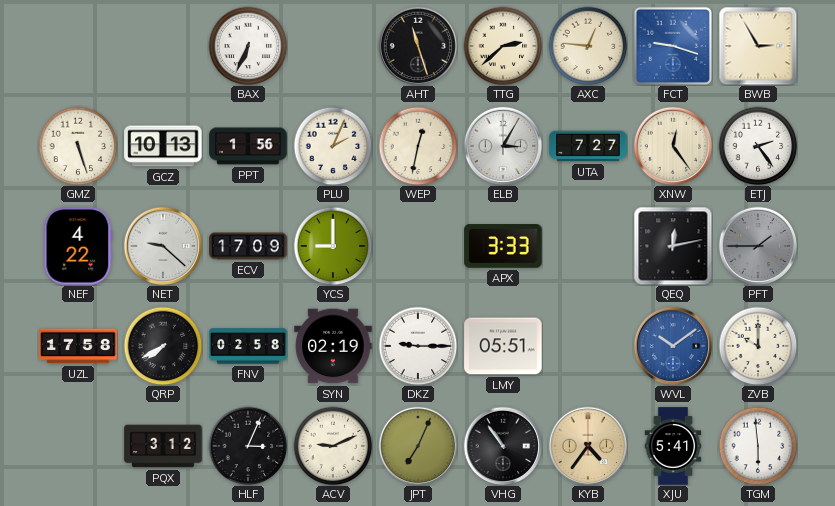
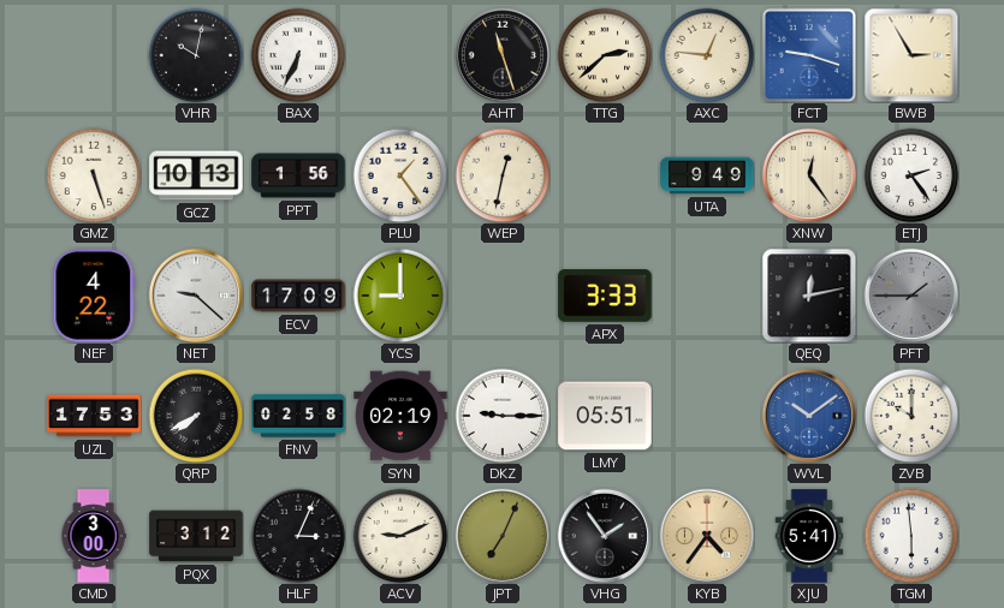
VHR: none -> 10:02
PLU: 2:04 -> 1:24
ELB: 3:05 -> none
UTA: 7:27 -> 9:49
UZL: 17:58 -> 17:53
CMD: none -> 3:00
VHG: 10:54 -> 1:54
